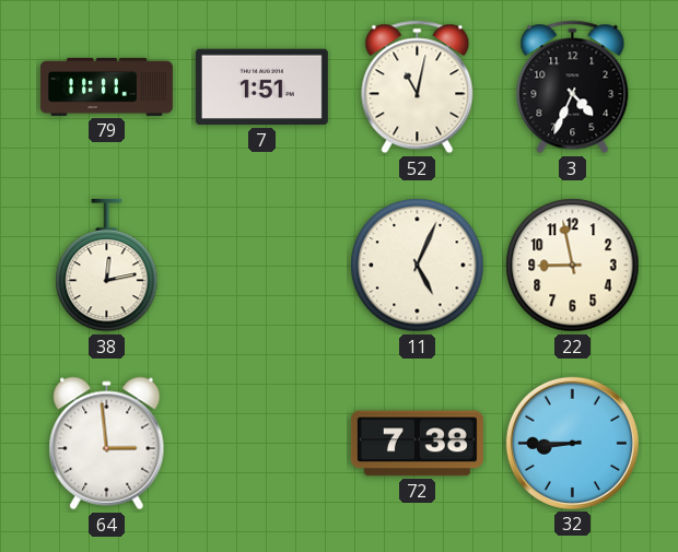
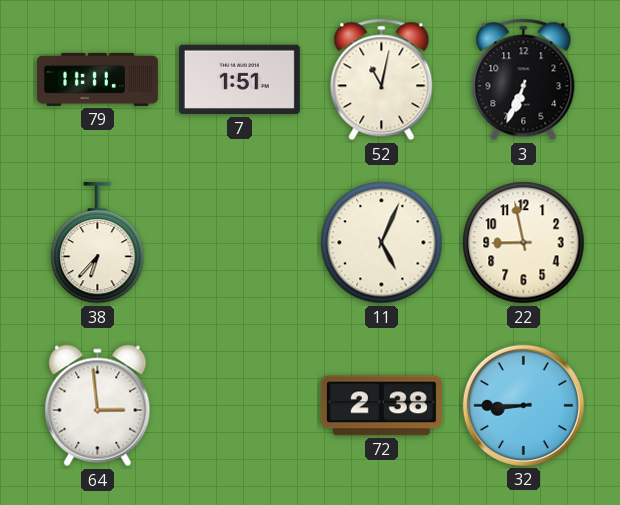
3: 4:34 -> 6:34
38: 12:13 -> 6:37
72: 7:38 -> 2:38
